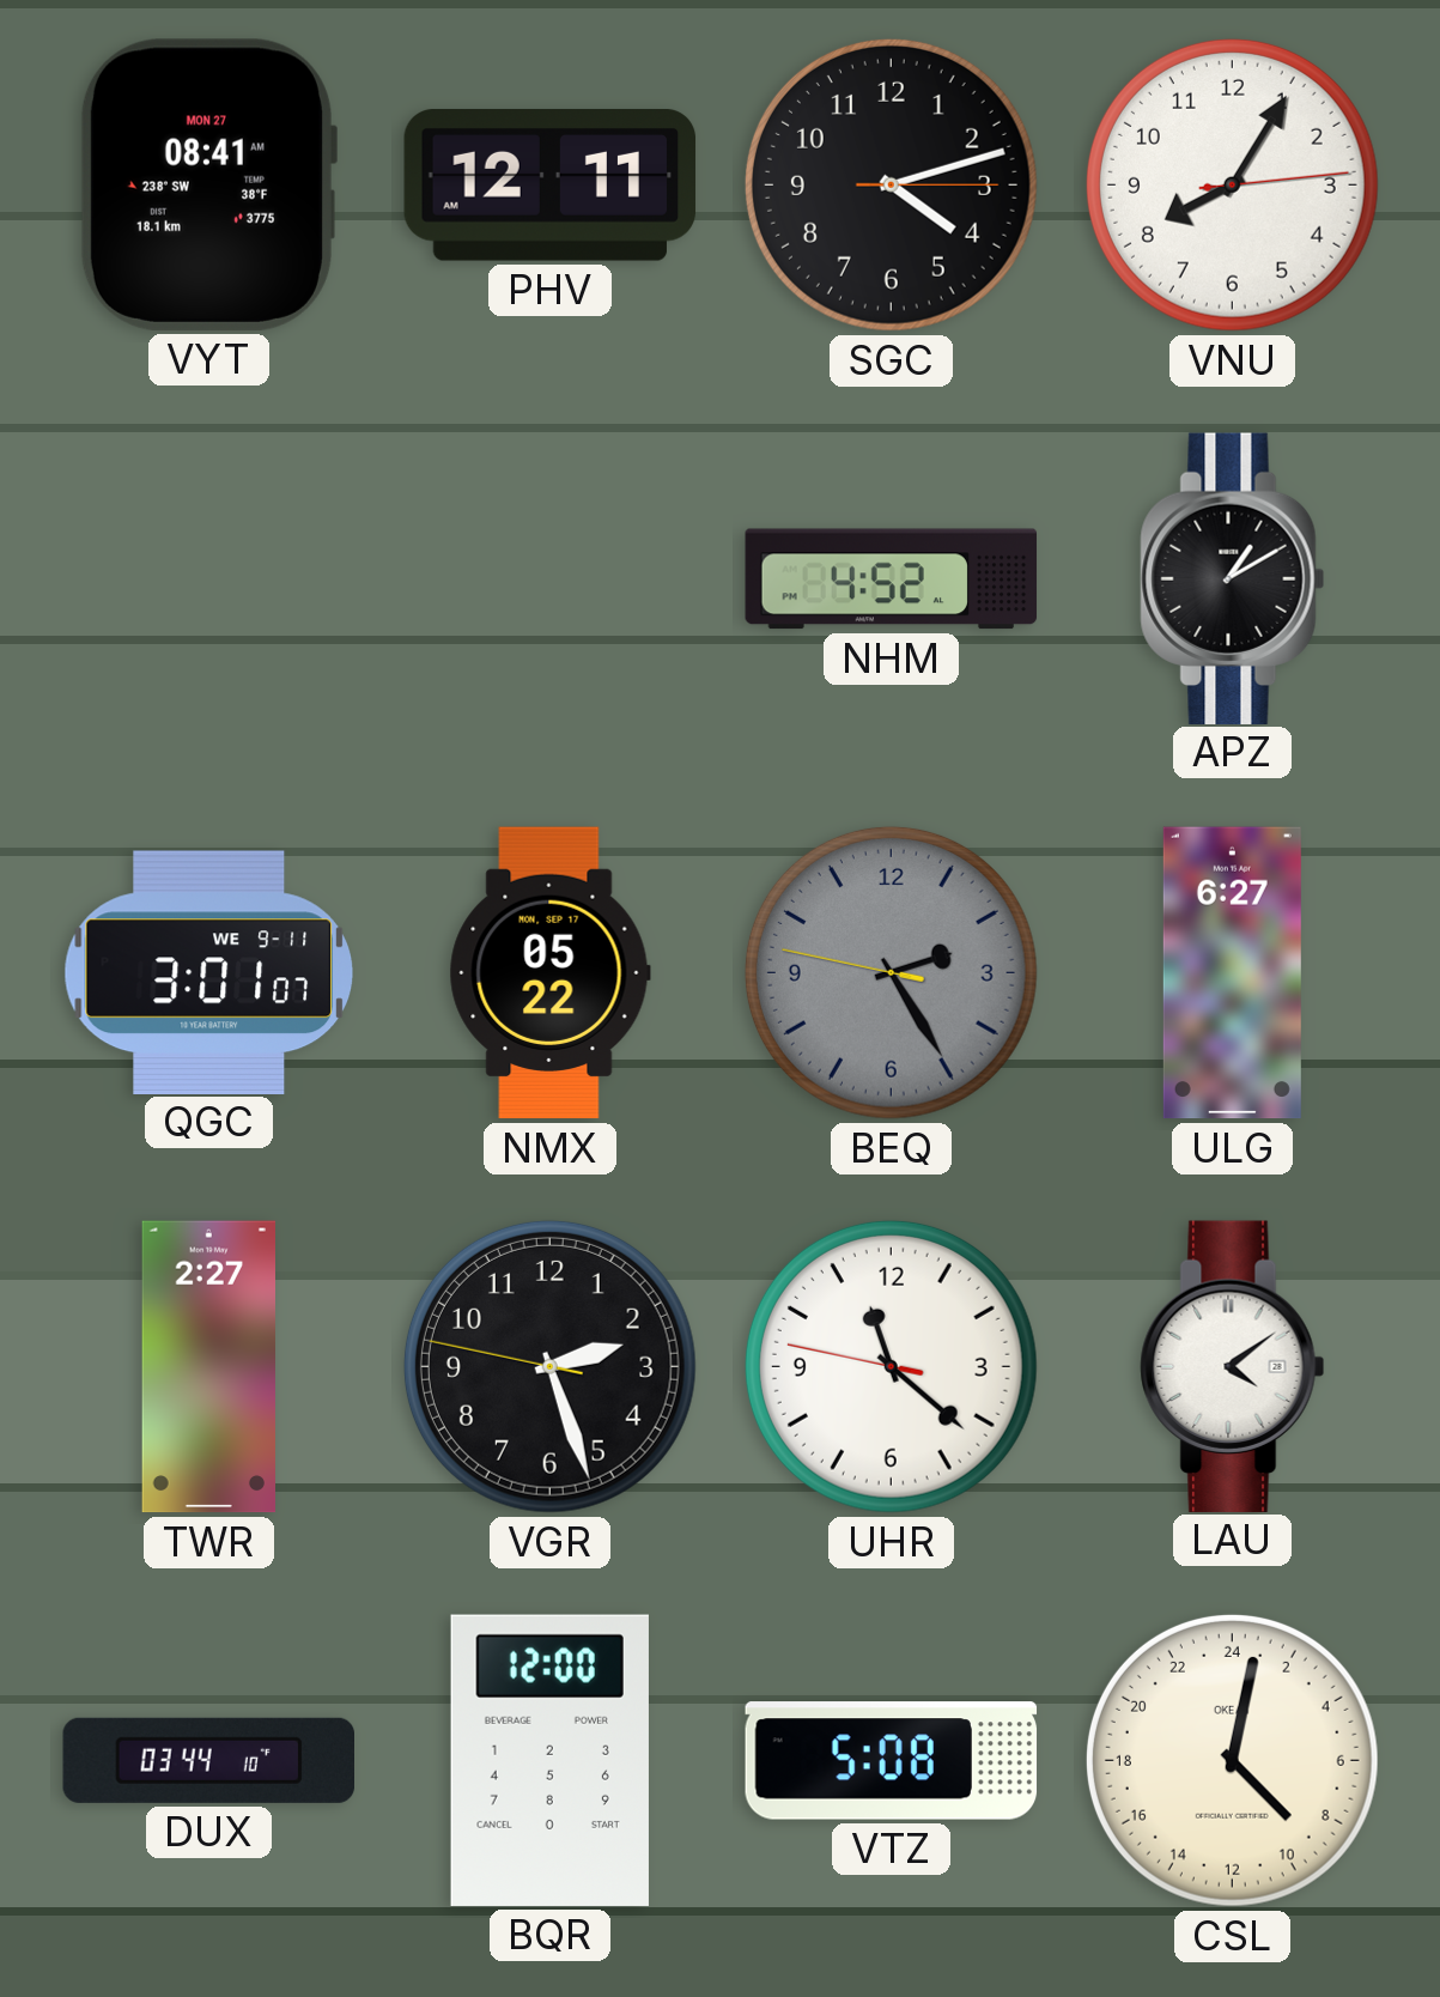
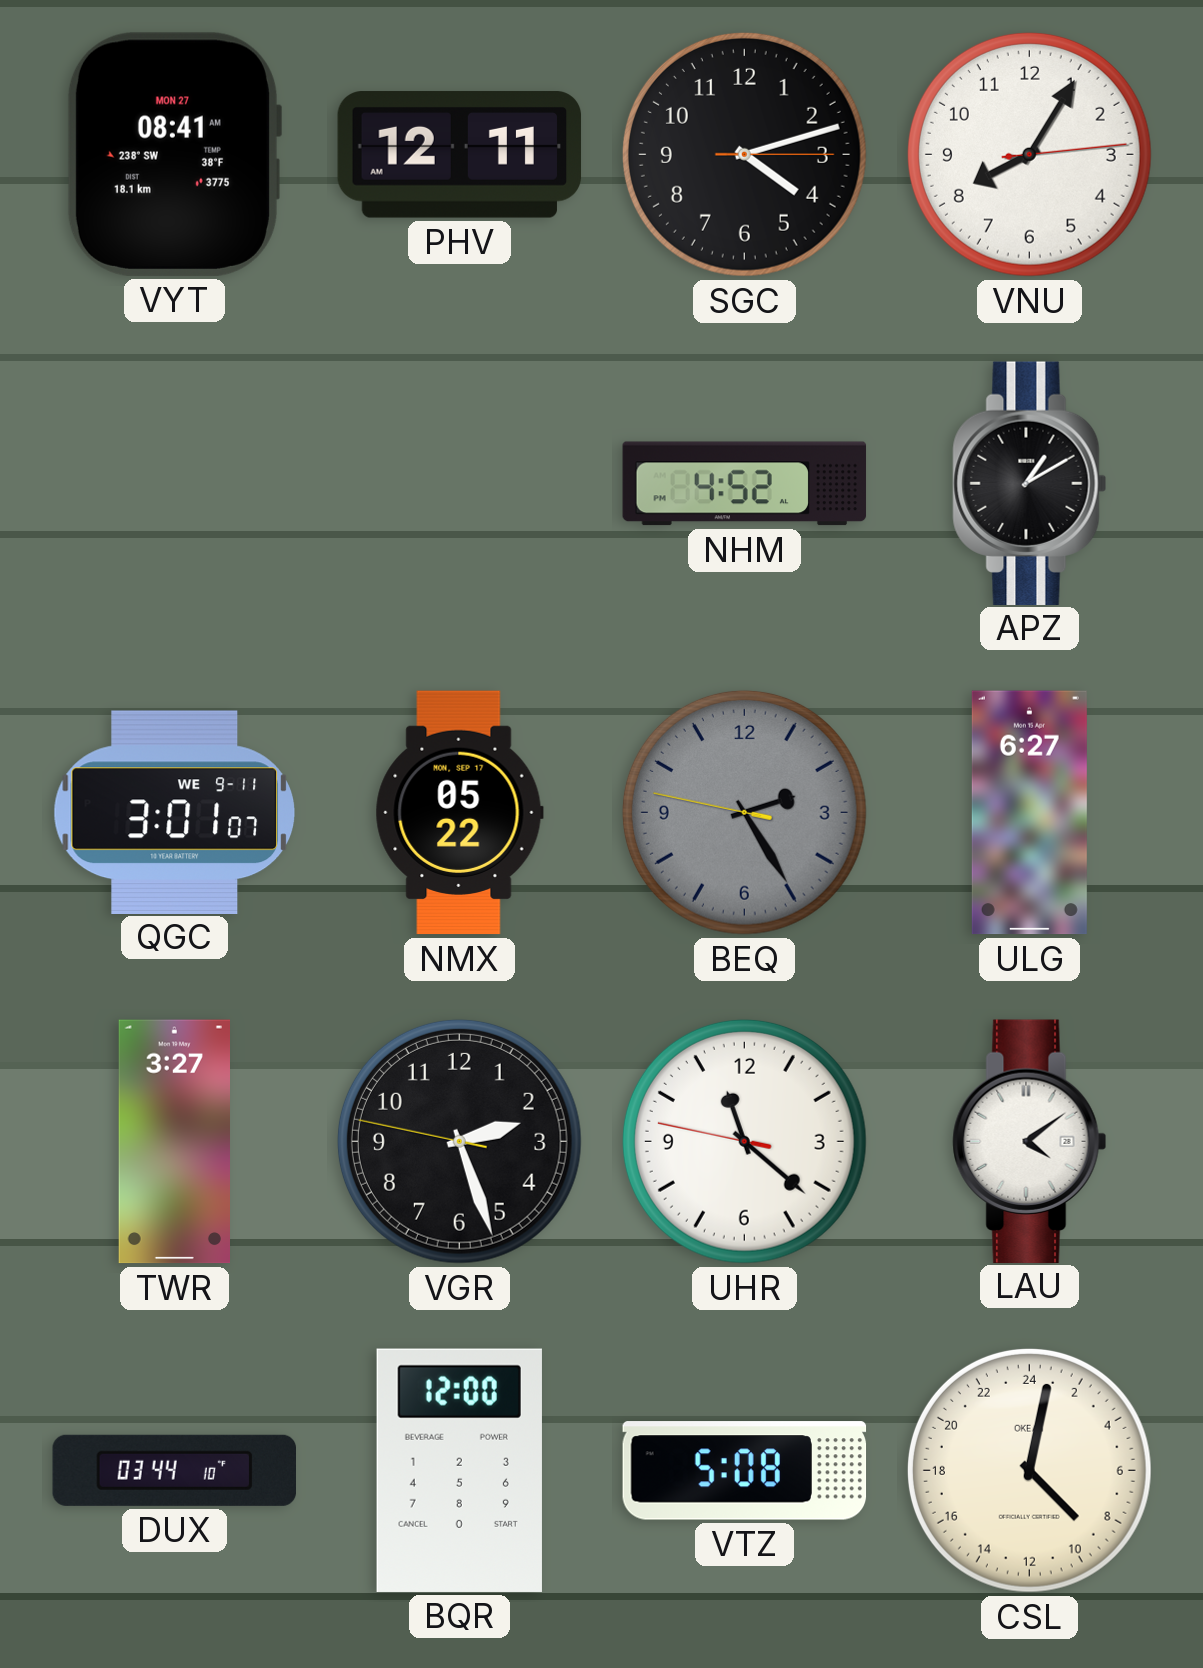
TWR: 2:27 -> 3:27
